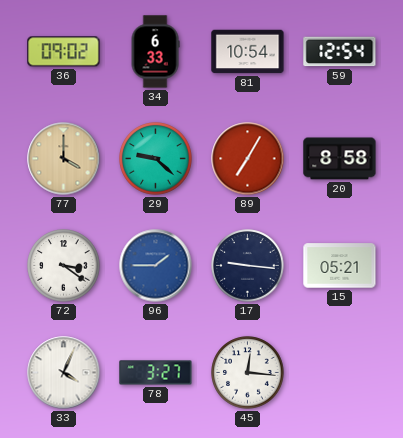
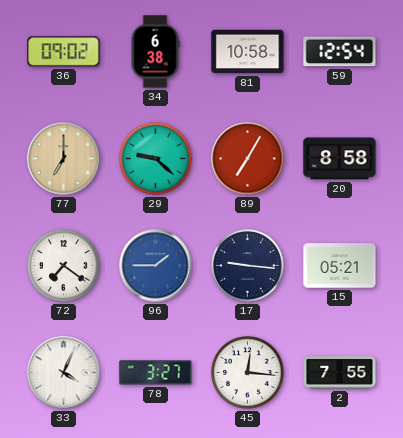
34: 6:33 -> 6:38
81: 10:54 -> 10:58
77: 4:00 -> 7:00
72: 3:21 -> 7:21
2: none -> 7:55
